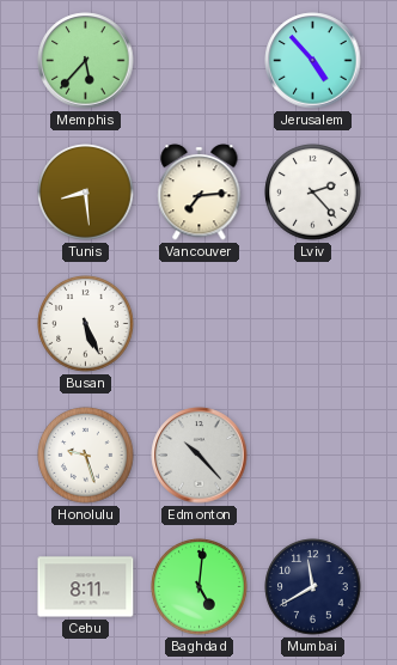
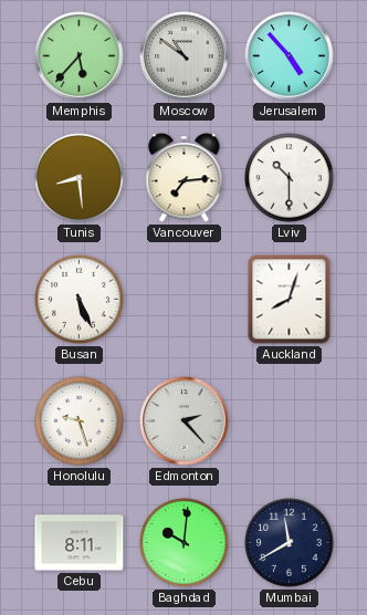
Moscow: none -> 10:51
Lviv: 2:23 -> 10:30
Auckland: none -> 8:03
Edmonton: 10:23 -> 2:23
Baghdad: 5:01 -> 10:01
